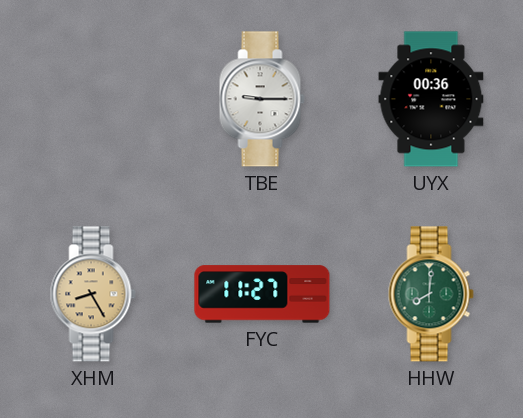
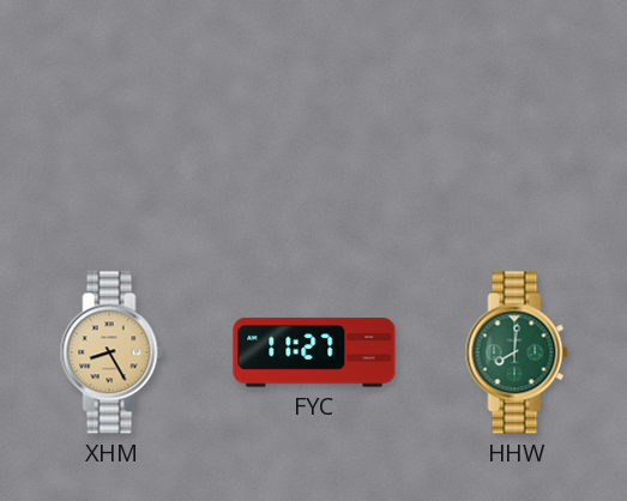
TBE: 9:15 -> none
UYX: 00:36 -> none
